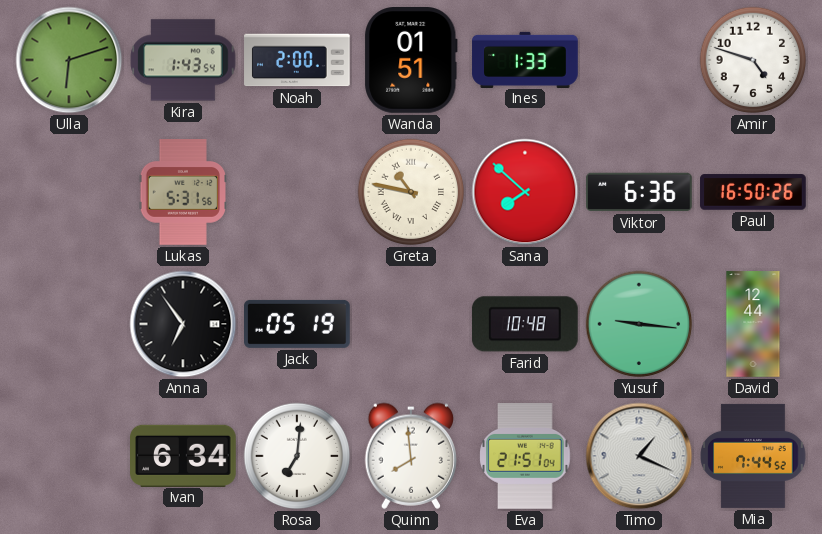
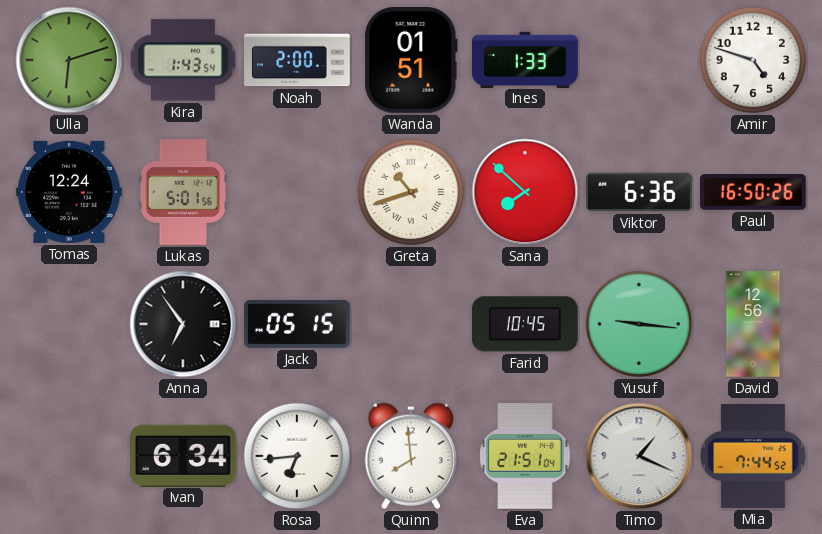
Tomas: none -> 12:24
Lukas: 5:31 -> 5:01
Greta: 10:47 -> 10:42
Jack: 05:19 -> 05:15
Farid: 10:48 -> 10:45
David: 12:44 -> 12:56
Rosa: 7:01 -> 6:44
